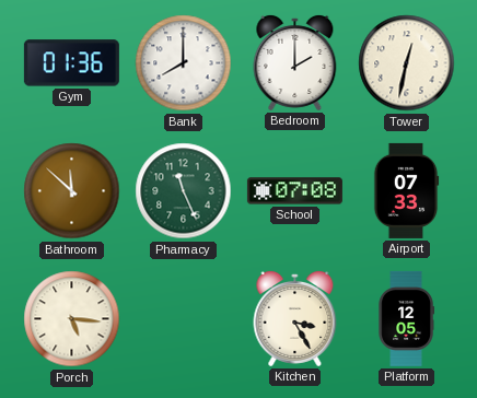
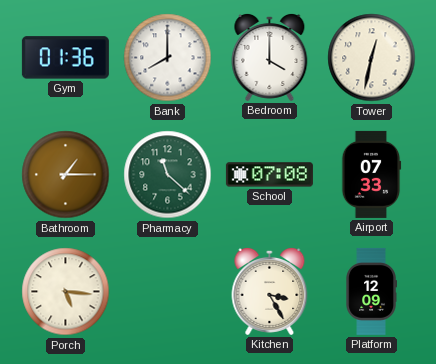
Bedroom: 2:00 -> 4:00
Bathroom: 11:52 -> 1:15
Pharmacy: 11:26 -> 11:22
Platform: 12:05 -> 12:09
